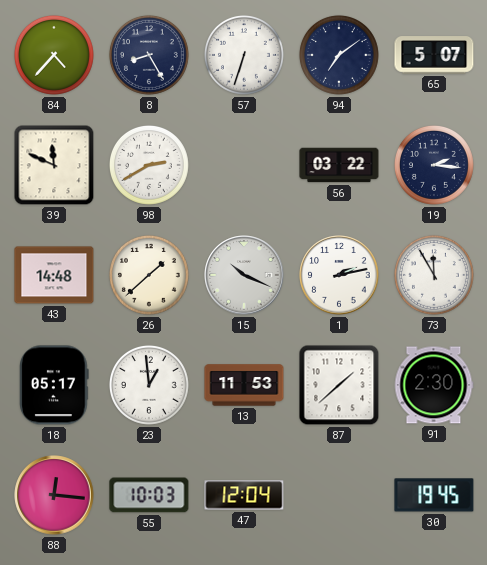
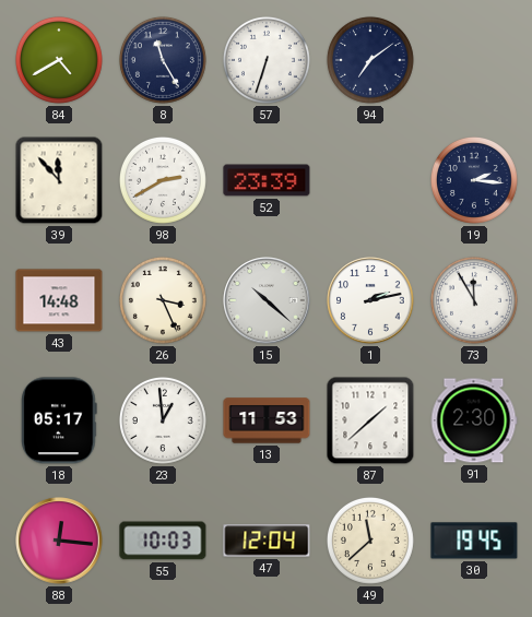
84: 4:37 -> 4:40
8: 8:25 -> 11:25
65: 5:07 -> none
39: 11:49 -> 11:53
52: none -> 23:39
56: 03:22 -> none
26: 1:38 -> 3:26
15: 10:19 -> 10:22
49: none -> 11:38
